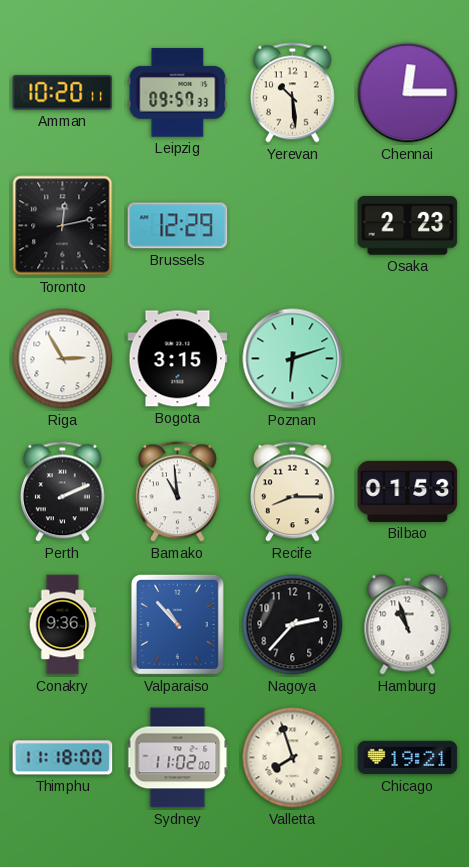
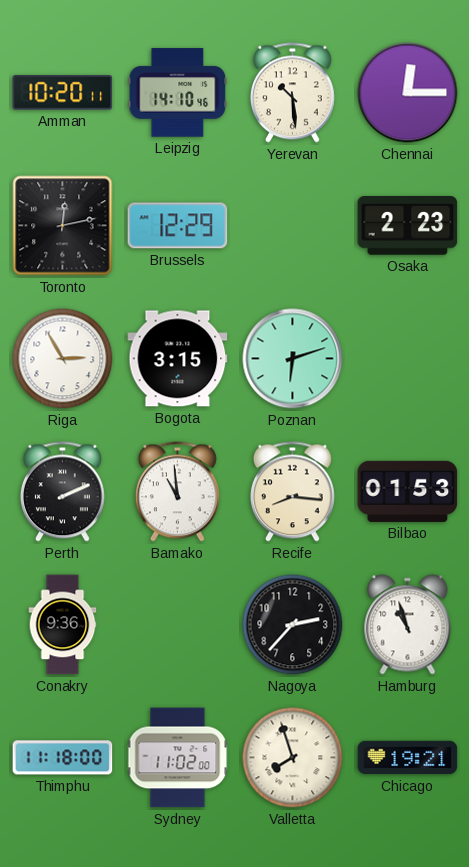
Leipzig: 09:57 -> 14:10
Recife: 8:15 -> 8:16
Valparaiso: 10:53 -> none
